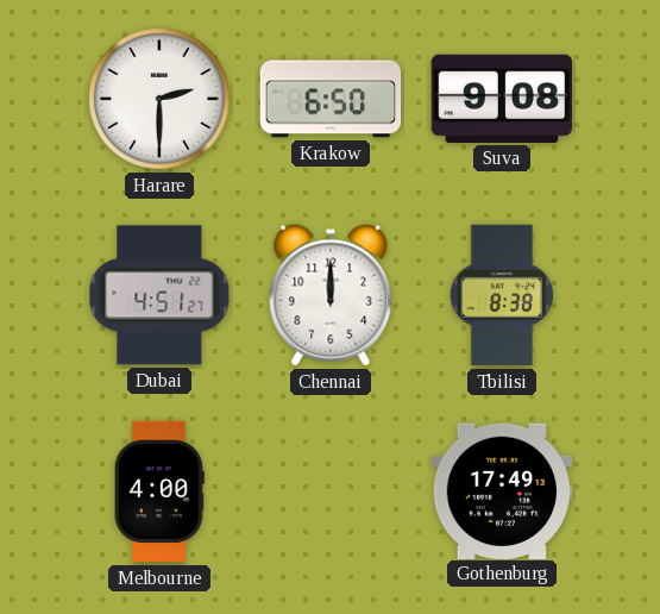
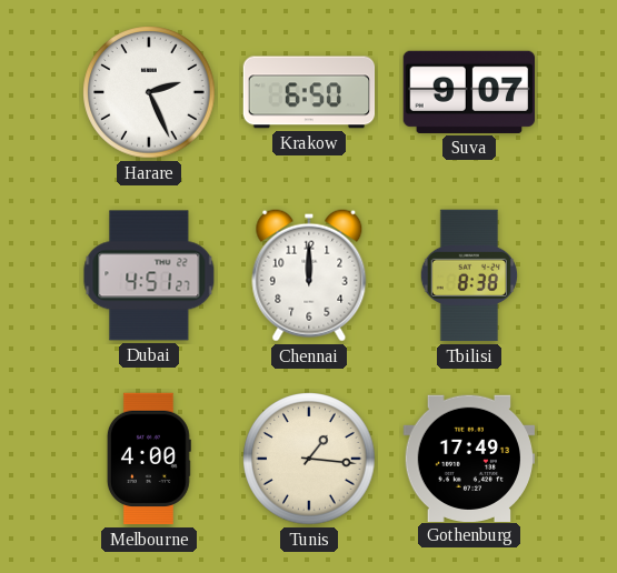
Harare: 2:30 -> 2:26
Suva: 9:08 -> 9:07
Tunis: none -> 1:16
